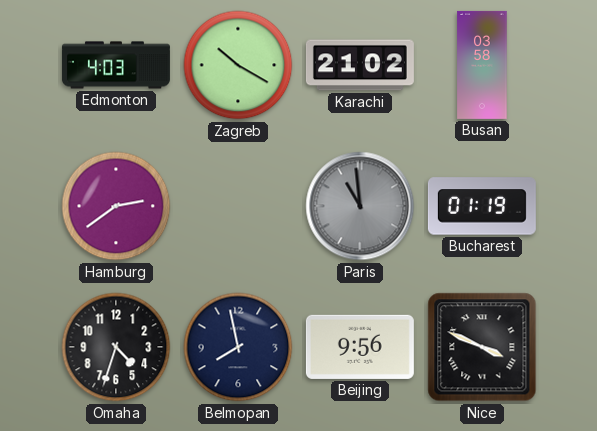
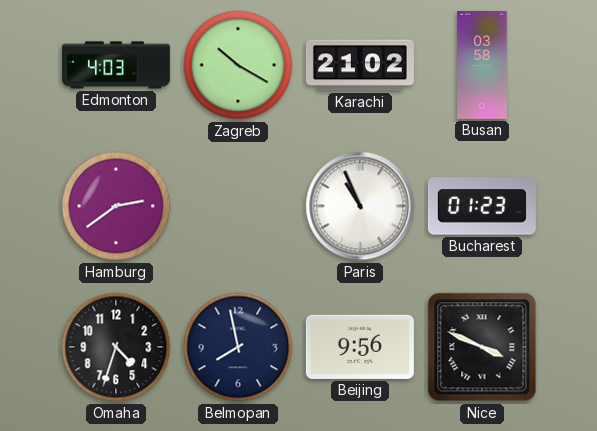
Paris: 10:59 -> 10:56
Paris dial: grey -> white
Bucharest: 01:19 -> 01:23
